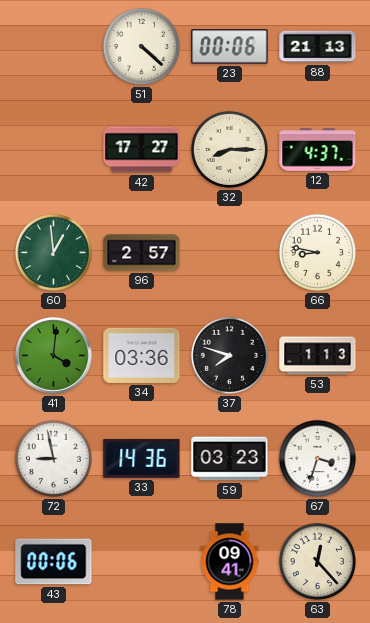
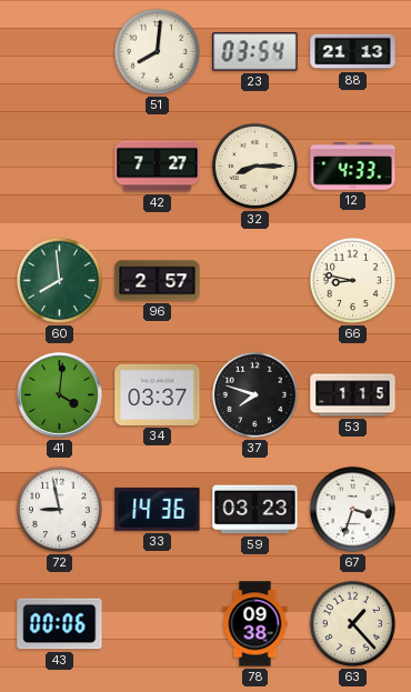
51: 4:22 -> 8:01
23: 00:06 -> 03:54
42: 17:27 -> 7:27
12: 4:37 -> 4:33
60: 12:59 -> 7:59
34: 03:36 -> 03:37
53: 1:13 -> 1:15
78: 09:41 -> 09:38
63: 12:23 -> 1:23
